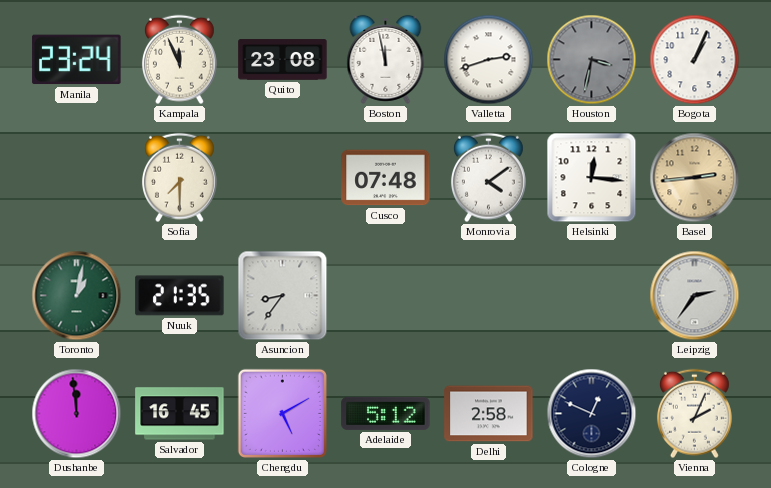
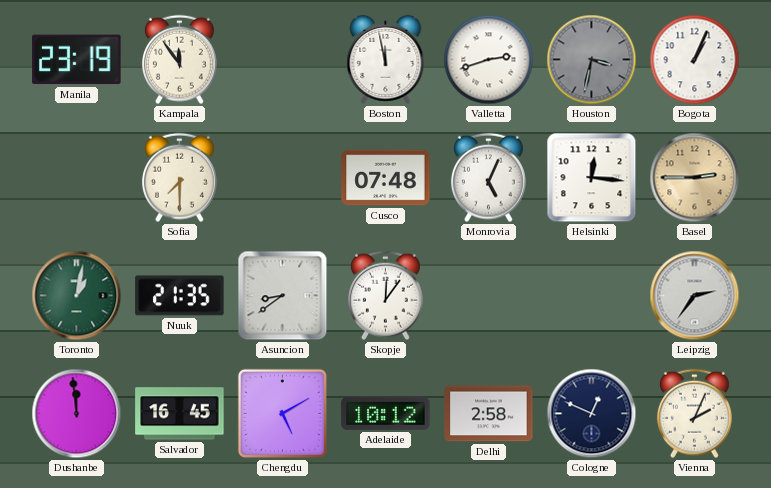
Manila: 23:24 -> 23:19
Kampala: 11:56 -> 11:54
Quito: 23:08 -> none
Monrovia: 4:09 -> 5:04
Basel: 2:44 -> 2:45
Asuncion: 8:36 -> 8:39
Skopje: none -> 12:06
Adelaide: 5:12 -> 10:12
